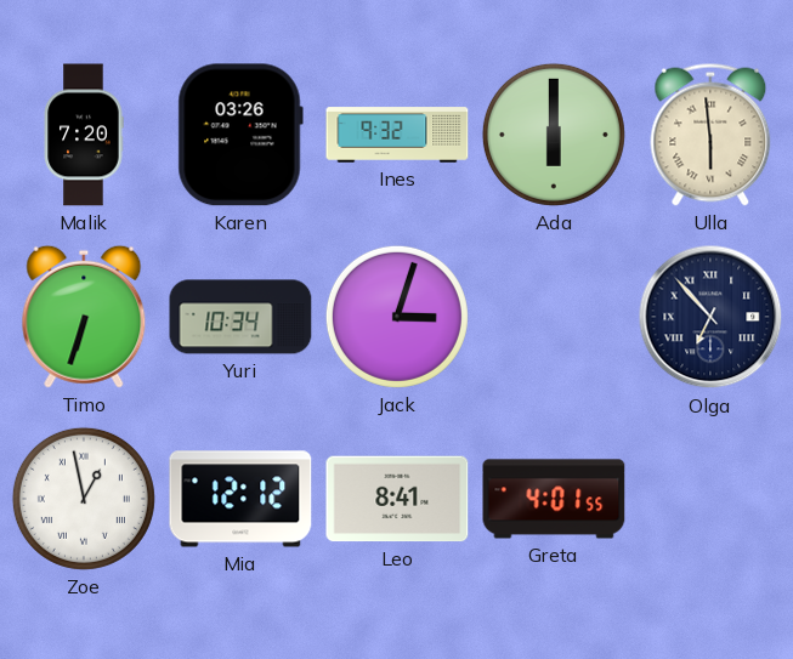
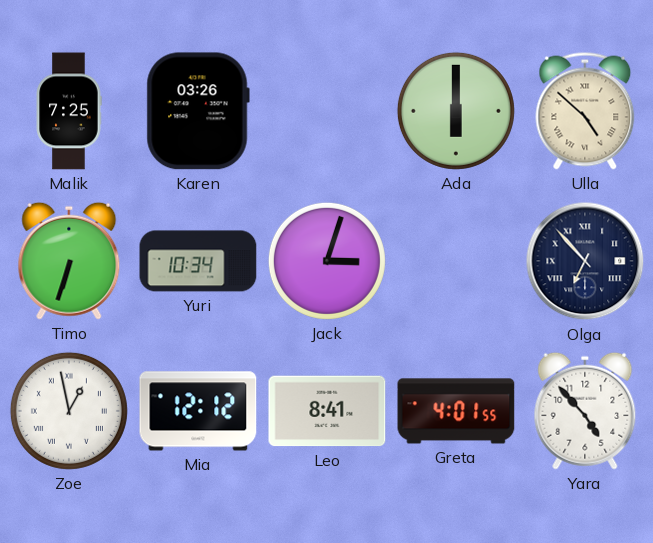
Malik: 7:20 -> 7:25
Ines: 9:32 -> none
Ulla: 5:59 -> 4:52
Yara: none -> 4:53
